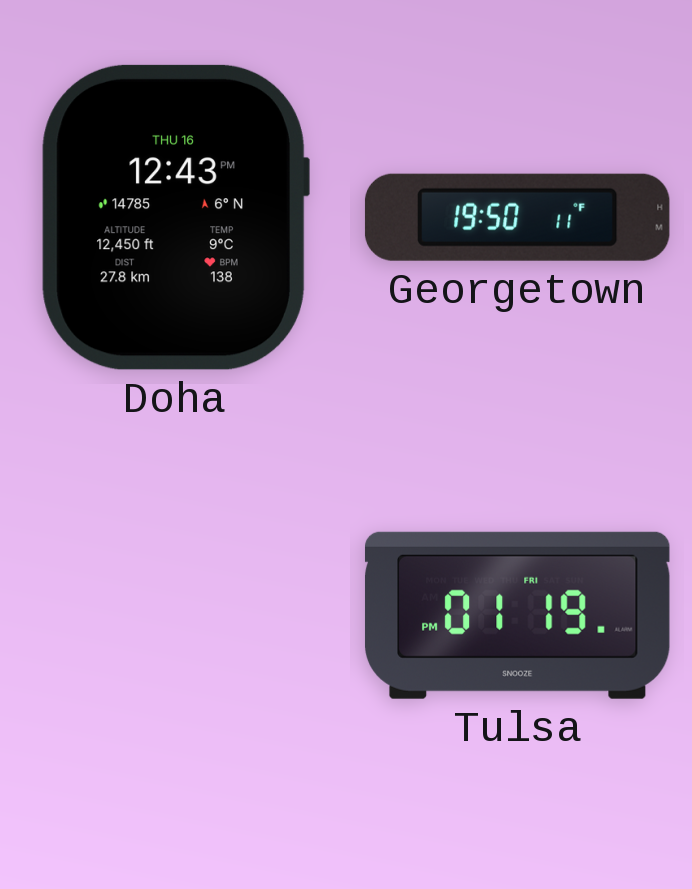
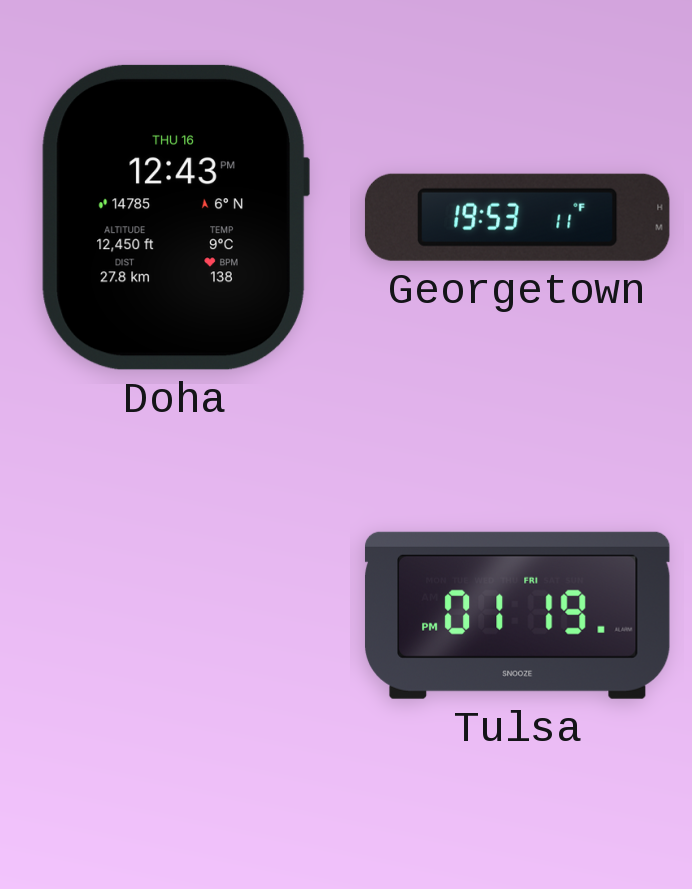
Georgetown: 19:50 -> 19:53
